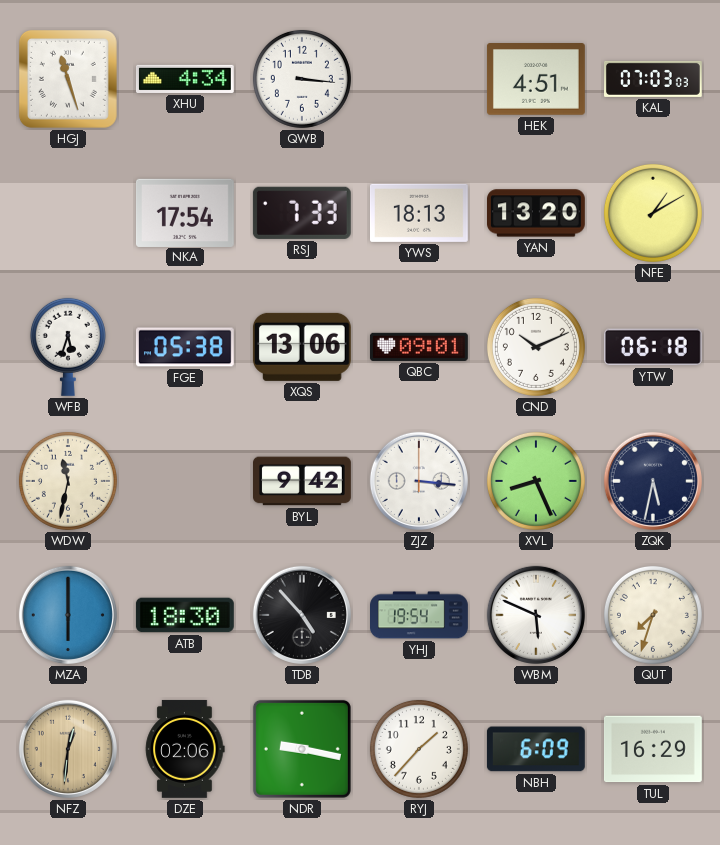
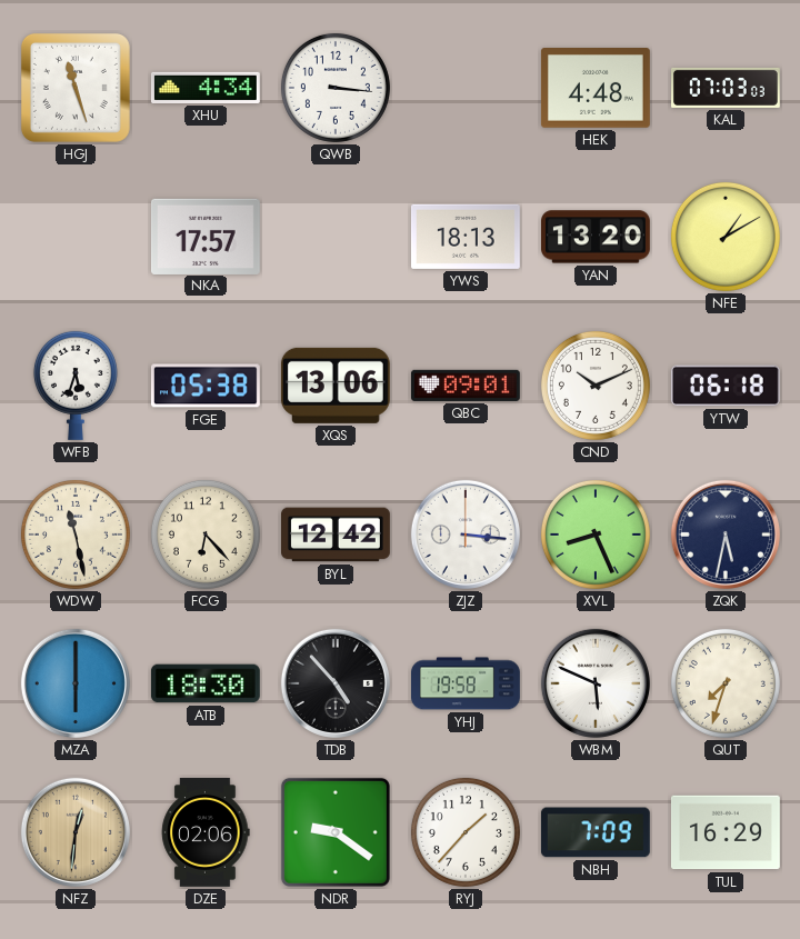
HEK: 4:51 -> 4:48
NKA: 17:54 -> 17:57
RSJ: 7:33 -> none
WDW: 11:32 -> 11:28
FCG: none -> 6:23
BYL: 9:42 -> 12:42
YHJ: 19:54 -> 19:58
NDR: 9:17 -> 9:21
NBH: 6:09 -> 7:09
